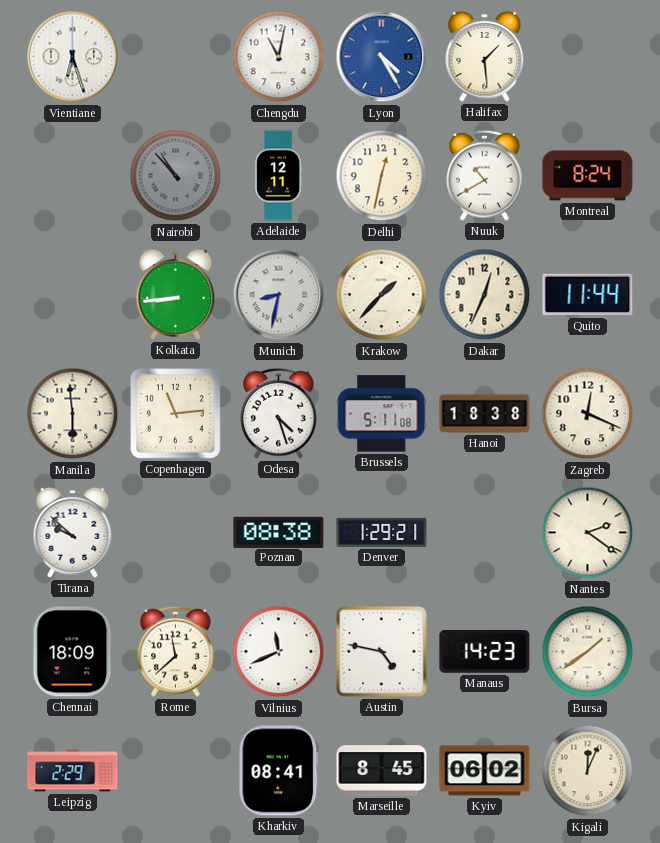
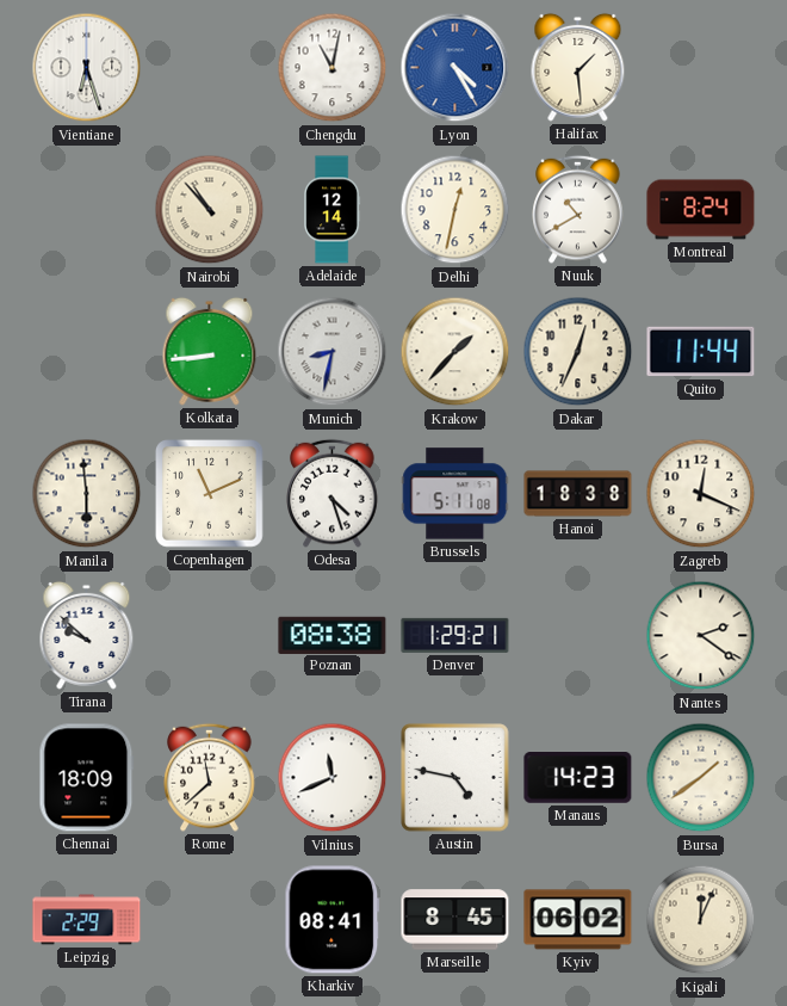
Nairobi dial: grey -> cream
Adelaide: 12:11 -> 12:14
Copenhagen: 11:14 -> 11:11
